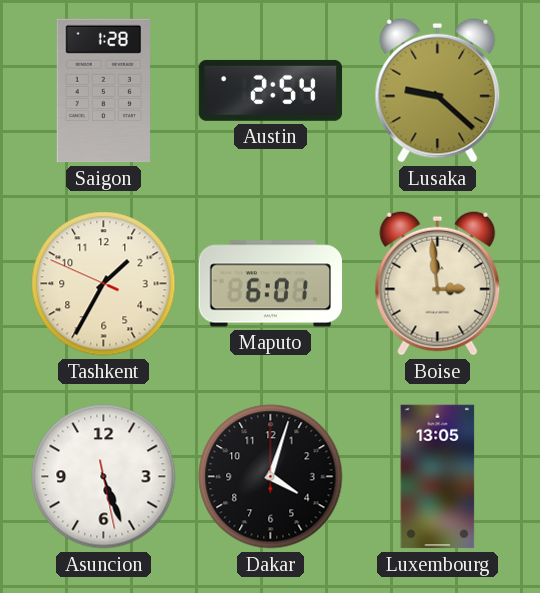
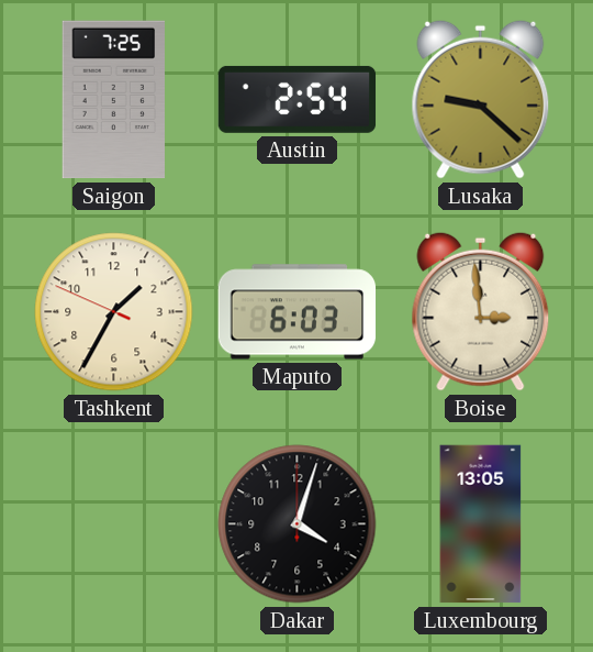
Saigon: 1:28 -> 7:25
Maputo: 6:01 -> 6:03
Asuncion: 5:26 -> none
